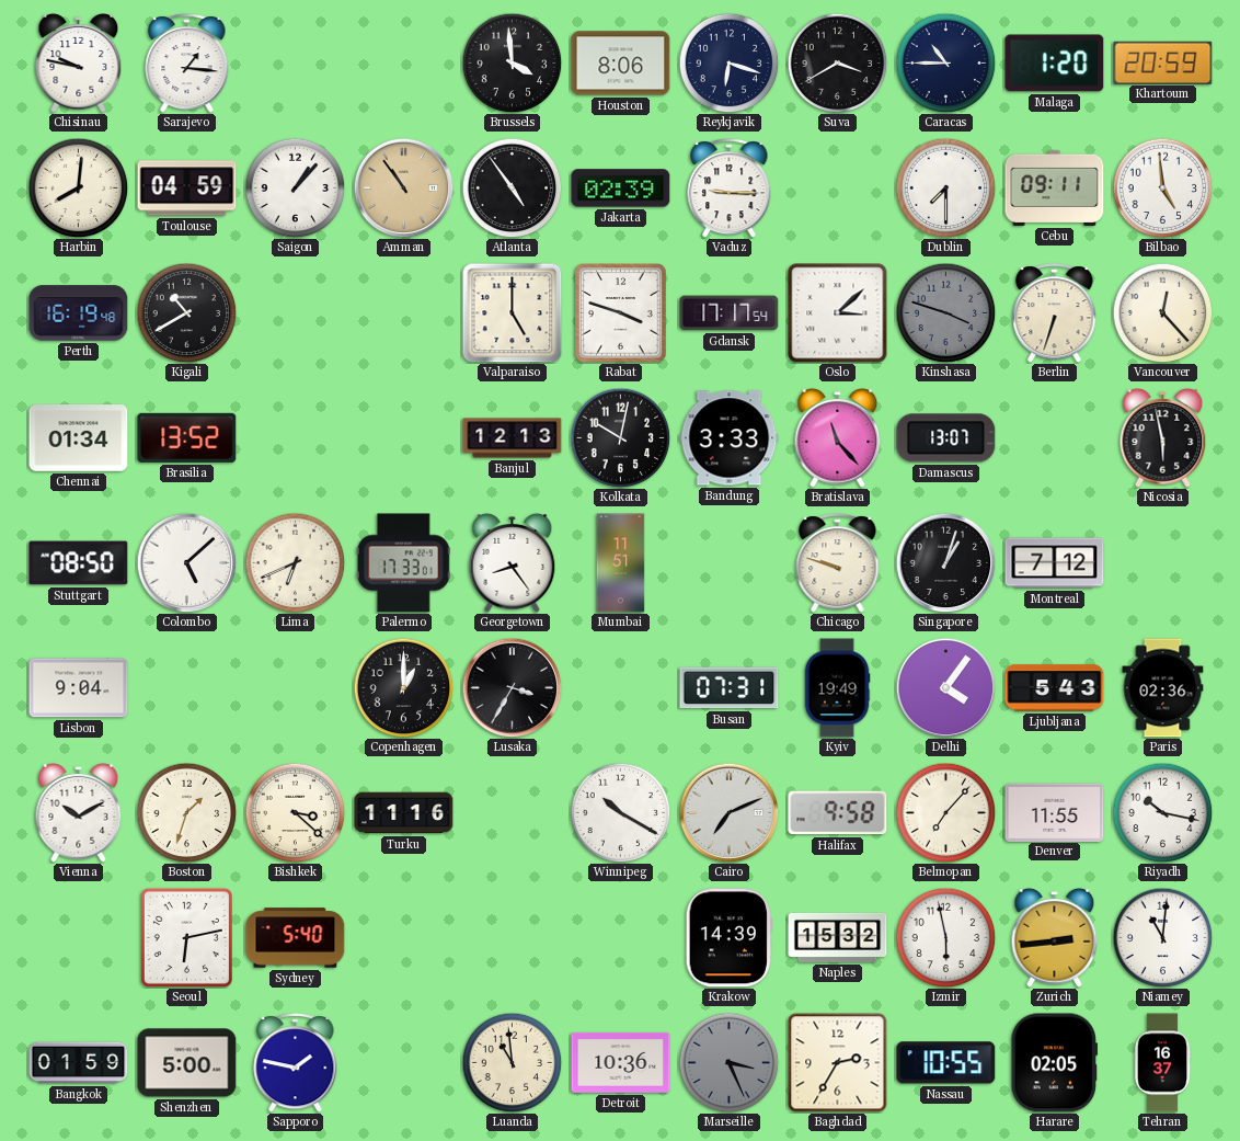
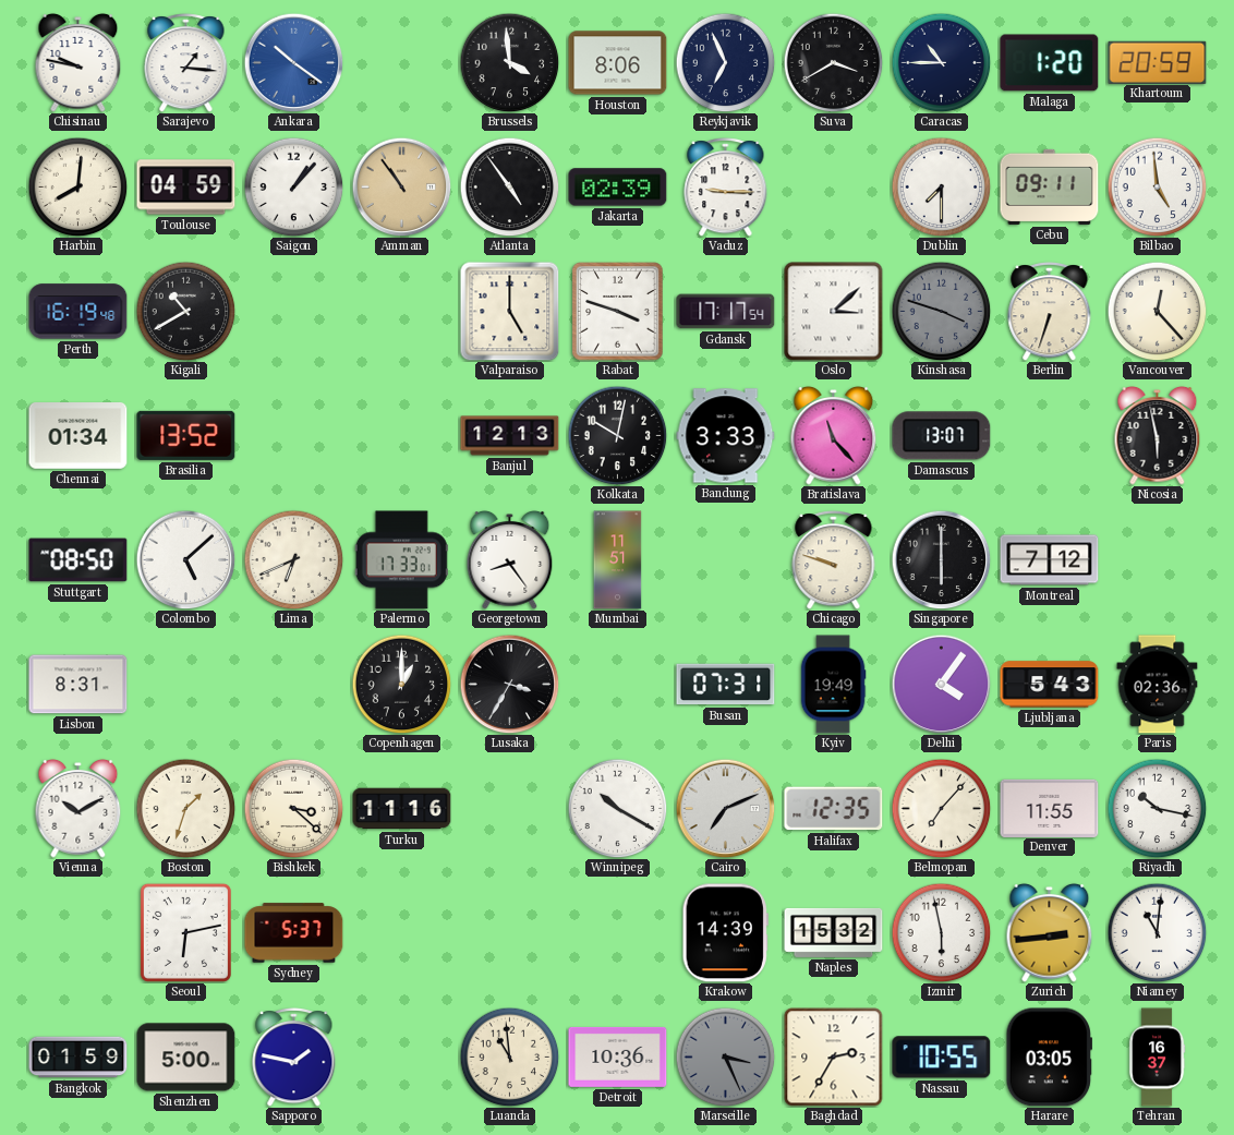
Ankara: none -> 10:21
Reykjavik: 6:18 -> 6:56
Singapore: 1:03 -> 6:00
Lisbon: 9:04 -> 8:31
Halifax: 9:58 -> 12:35
Sydney: 5:40 -> 5:37
Harare: 02:05 -> 03:05
